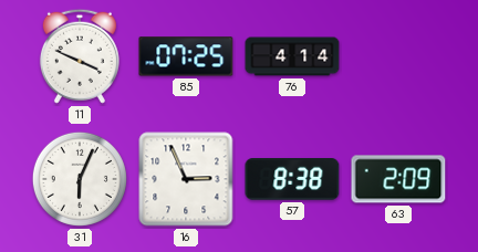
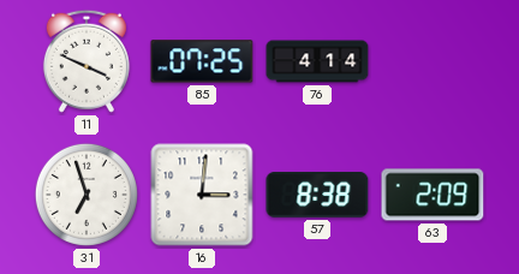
31: 6:04 -> 6:57
16: 2:56 -> 3:01
